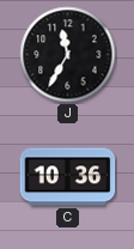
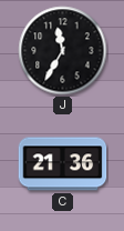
C: 10:36 -> 21:36
